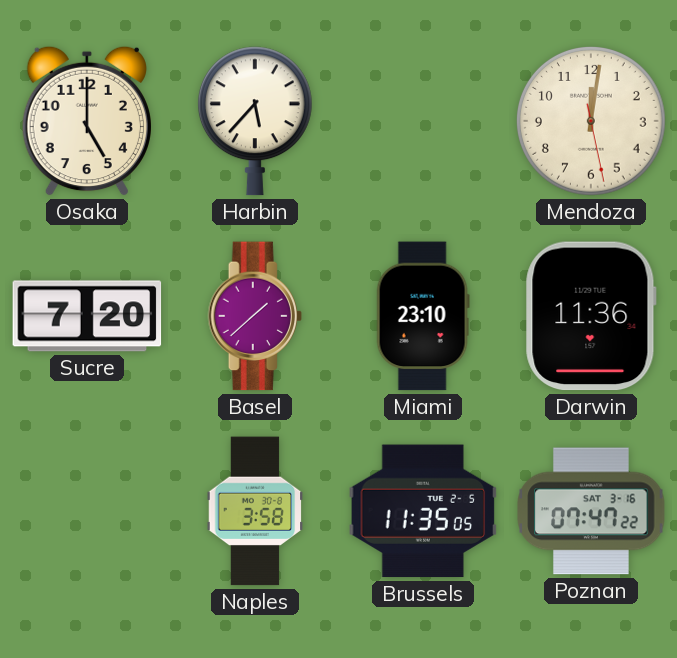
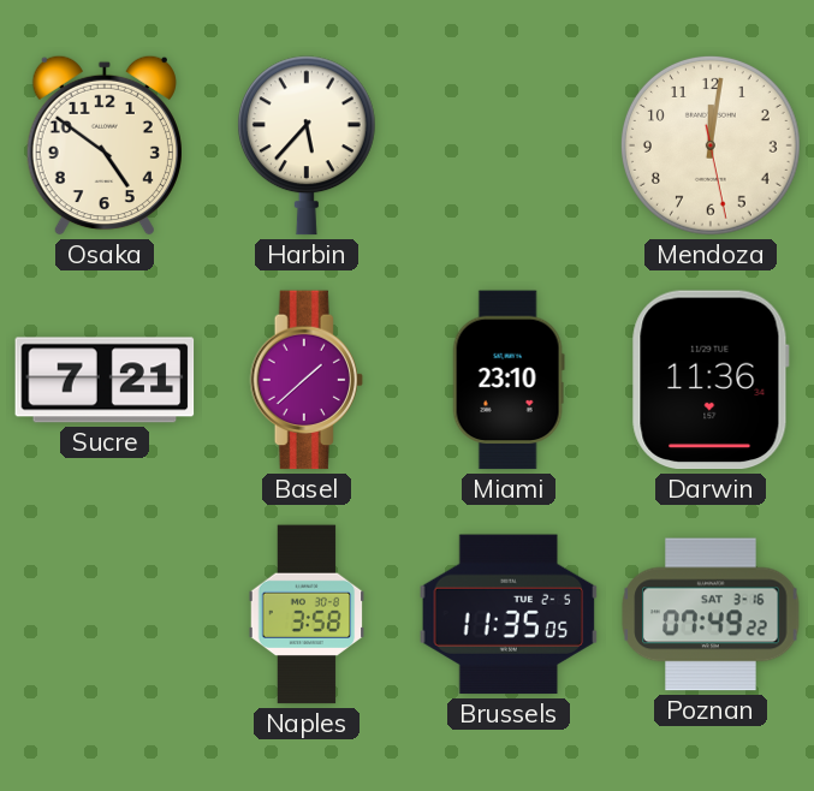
Osaka: 5:00 -> 4:51
Sucre: 7:20 -> 7:21
Poznan: 07:47 -> 07:49
